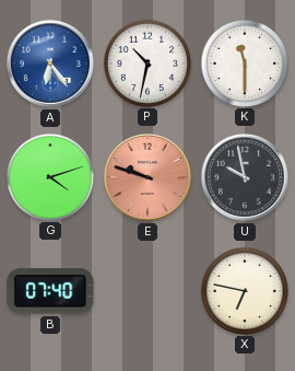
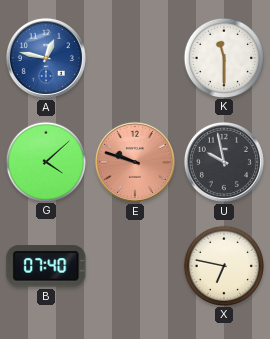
A: 6:24 -> 12:47
P: 10:32 -> none
G: 4:12 -> 4:08
